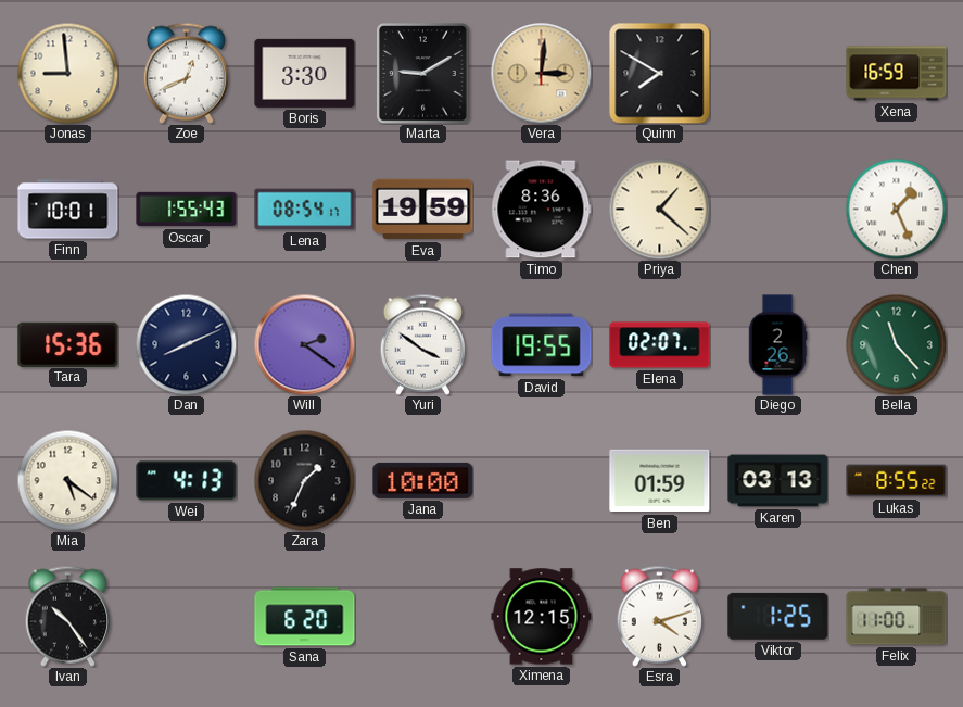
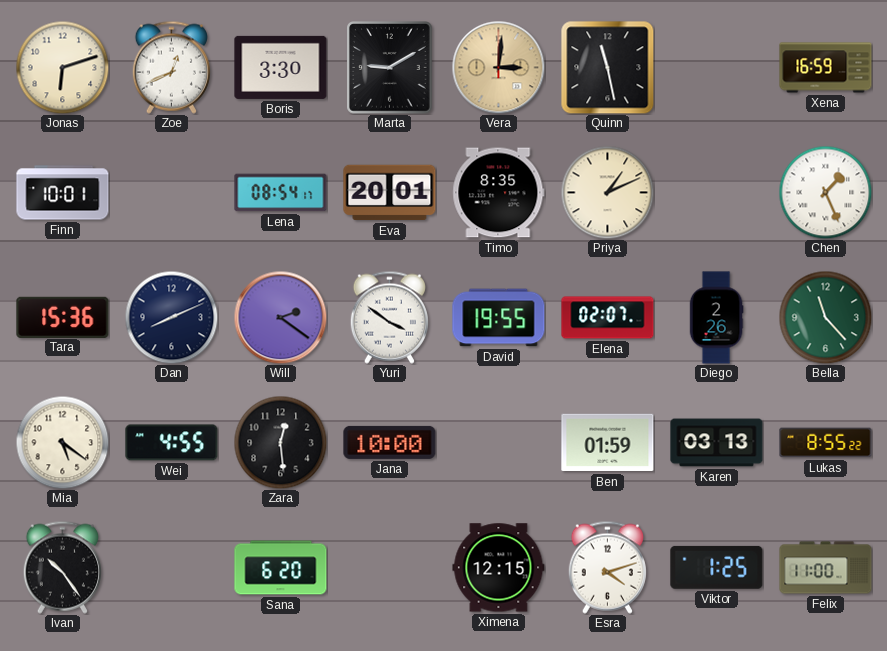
Jonas: 8:59 -> 6:12
Quinn: 7:50 -> 11:28
Oscar: 1:55 -> none
Eva: 19:59 -> 20:01
Timo: 8:36 -> 8:35
Priya: 1:22 -> 1:11
Wei: 4:13 -> 4:55
Zara: 1:34 -> 12:29
